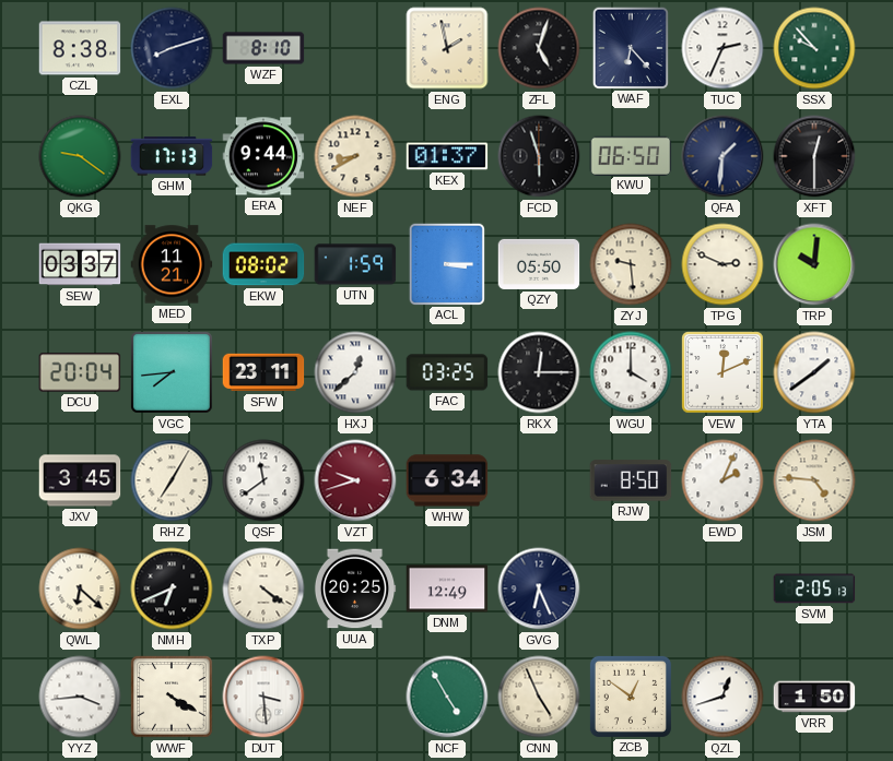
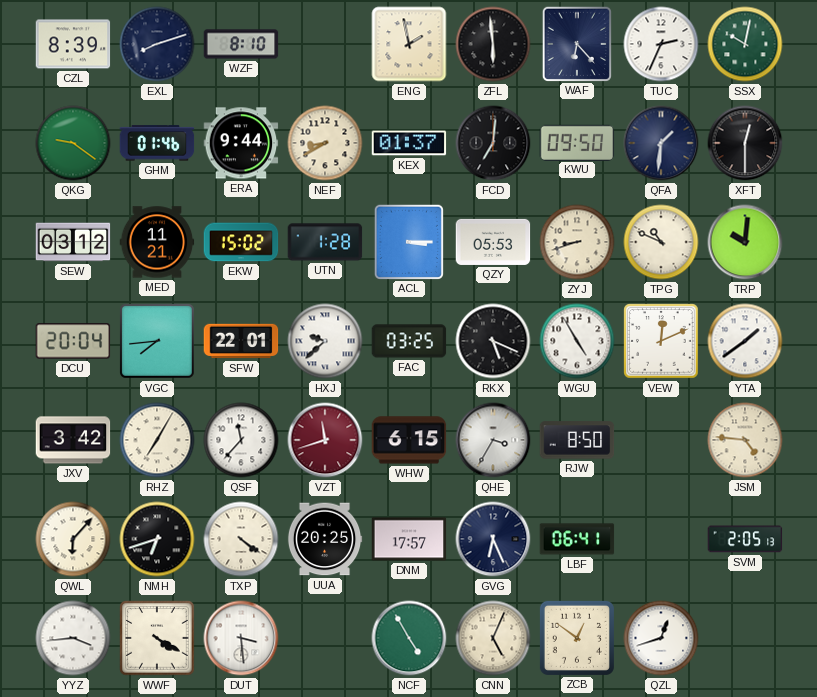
CZL: 8:38 -> 8:39
ZFL: 5:03 -> 5:59
SSX: 9:53 -> 10:02
GHM: 17:13 -> 01:46
FCD: 5:57 -> 7:01
KWU: 06:50 -> 09:50
SEW: 03:37 -> 03:12
EKW: 08:02 -> 15:02
UTN: 1:59 -> 1:28
QZY: 05:50 -> 05:53
ZYJ: 9:29 -> 8:42
TPG: 2:49 -> 10:49
SFW: 23:11 -> 22:01
HXJ: 12:38 -> 9:38
RKX: 12:15 -> 5:19
WGU: 4:00 -> 4:55
JXV: 3:45 -> 3:42
QSF: 11:39 -> 11:37
VZT: 9:42 -> 11:42
WHW: 6:34 -> 6:15
QHE: none -> 3:35
EWD: 2:04 -> none
QWL: 6:22 -> 6:07
NMH: 6:41 -> 6:42
DNM: 12:49 -> 17:57
LBF: none -> 06:41
CNN: 4:56 -> 5:04
VRR: 1:50 -> none
